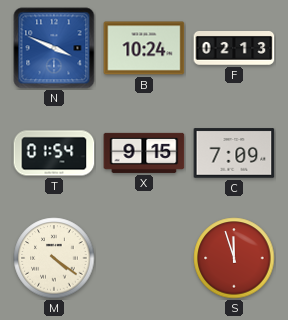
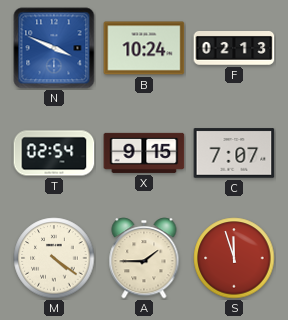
T: 01:54 -> 02:54
C: 7:09 -> 7:07
A: none -> 1:45
